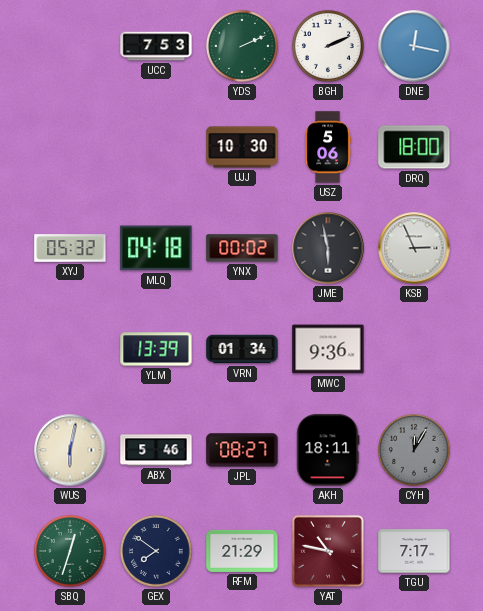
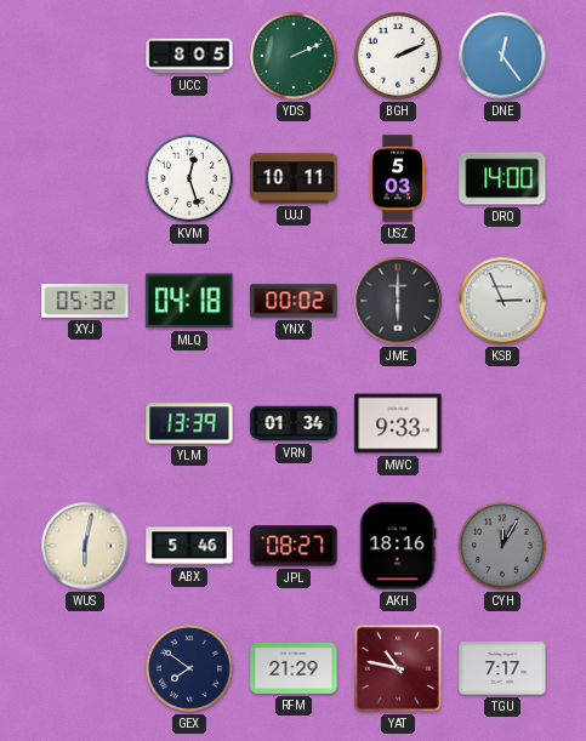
UCC: 7:53 -> 8:05
DNE: 12:17 -> 12:24
KVM: none -> 12:27
UJJ: 10:30 -> 10:11
USZ: 5:06 -> 5:03
DRQ: 18:00 -> 14:00
JME: 5:58 -> 6:00
MWC: 9:36 -> 9:33
AKH: 18:11 -> 18:16
SBQ: 12:33 -> none
